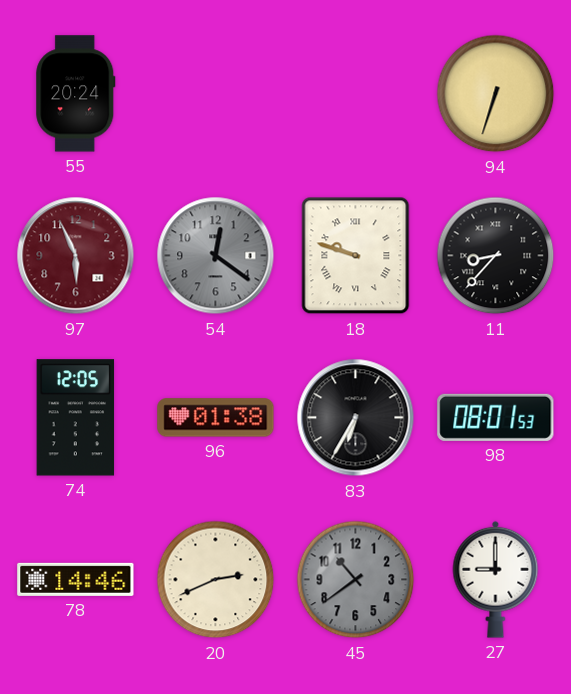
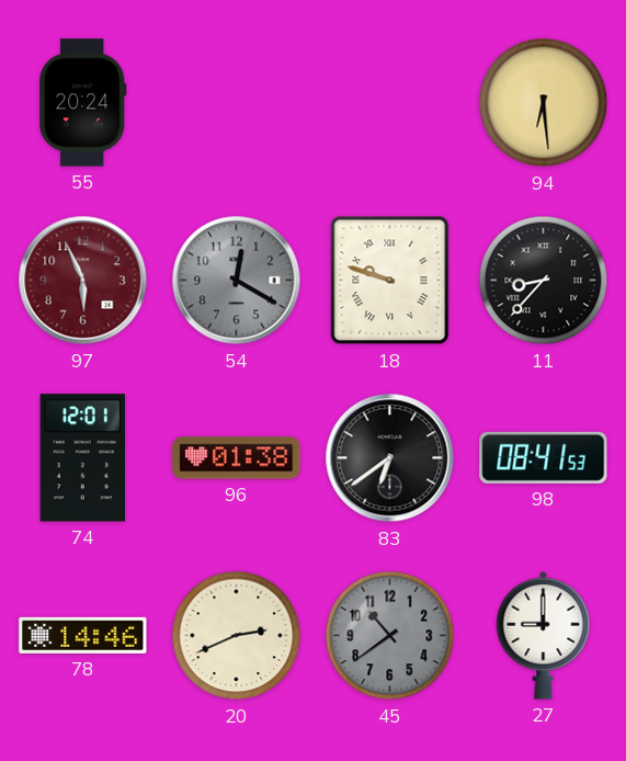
94: 6:33 -> 6:29
54: 12:21 -> 12:20
74: 12:05 -> 12:01
83: 6:35 -> 6:39
98: 08:01 -> 08:41
